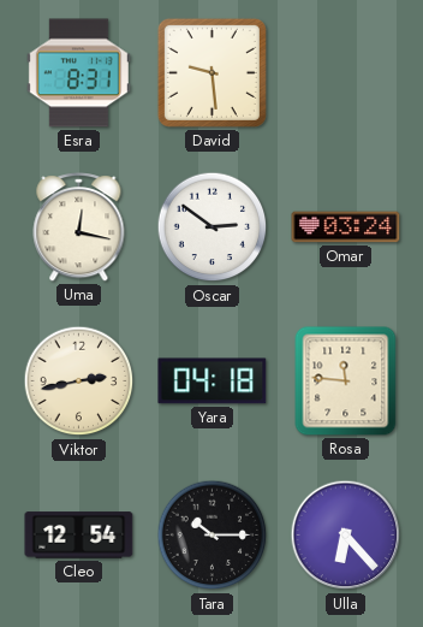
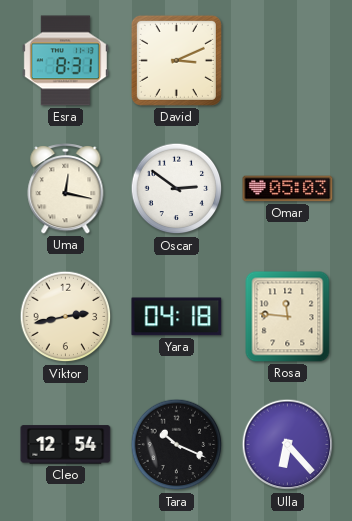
David: 9:29 -> 3:11
Omar: 03:24 -> 05:03
Tara: 10:15 -> 10:19
